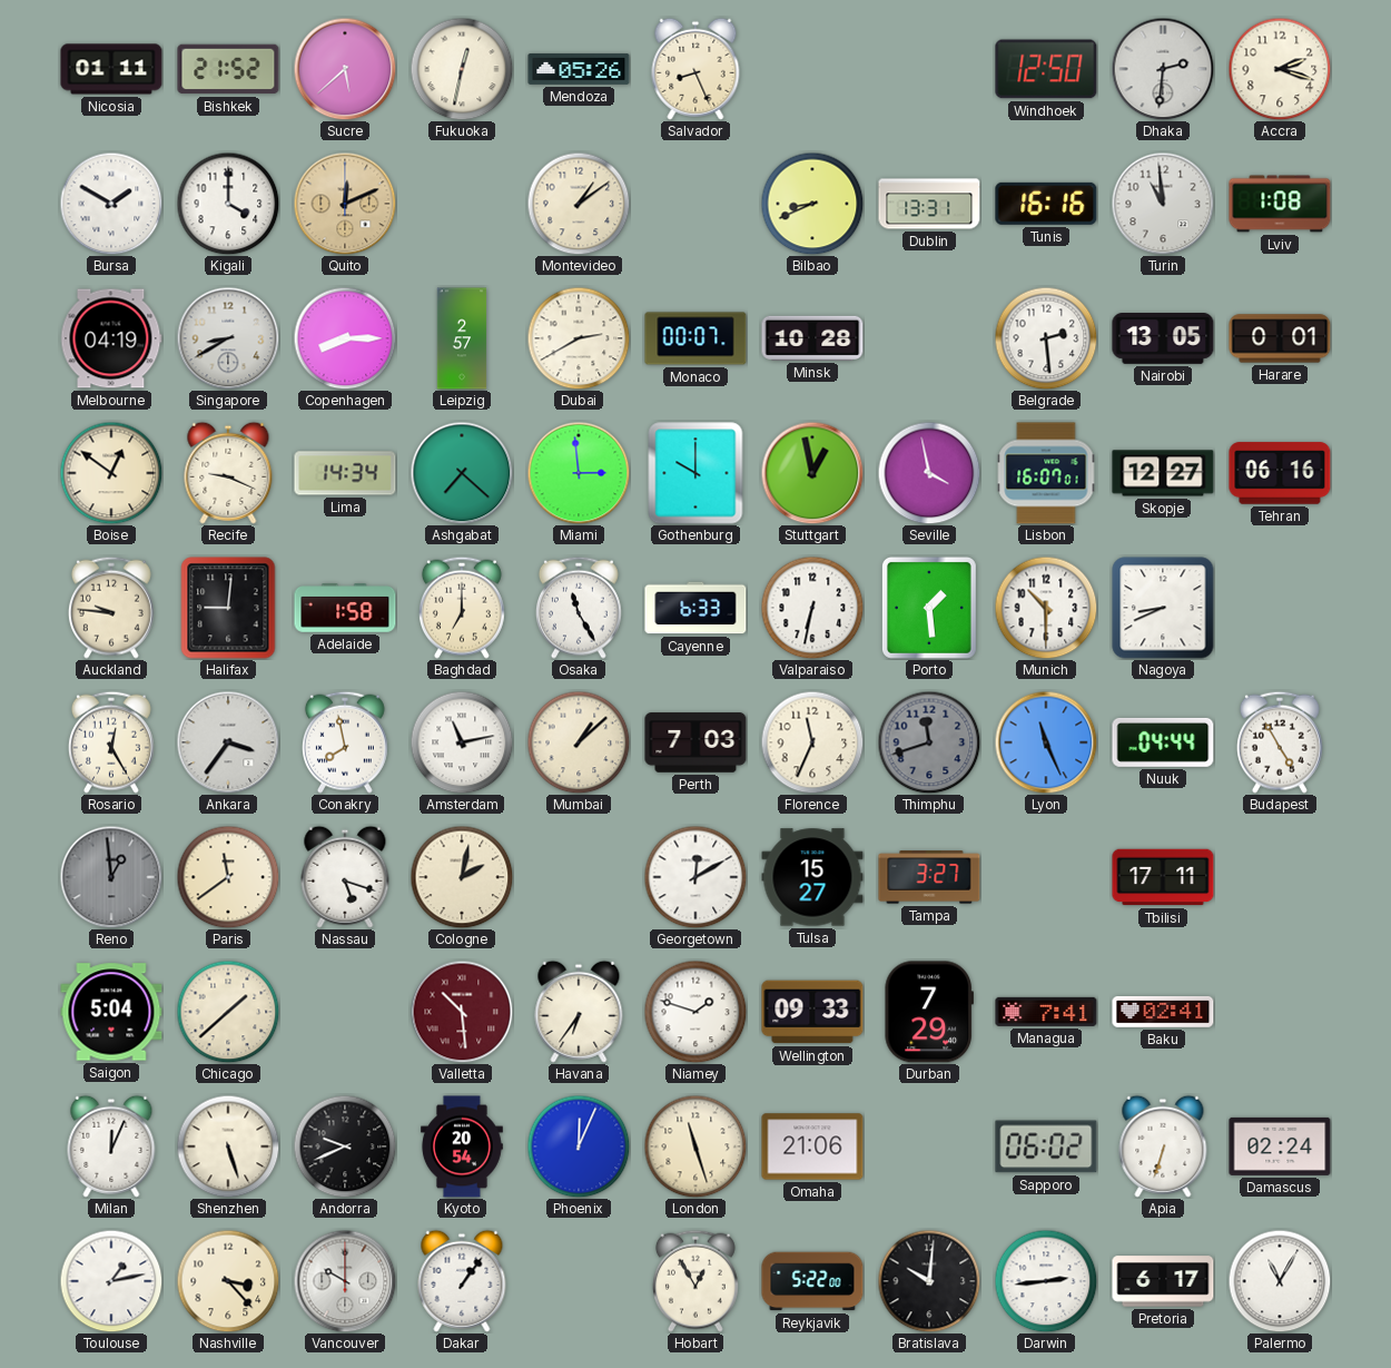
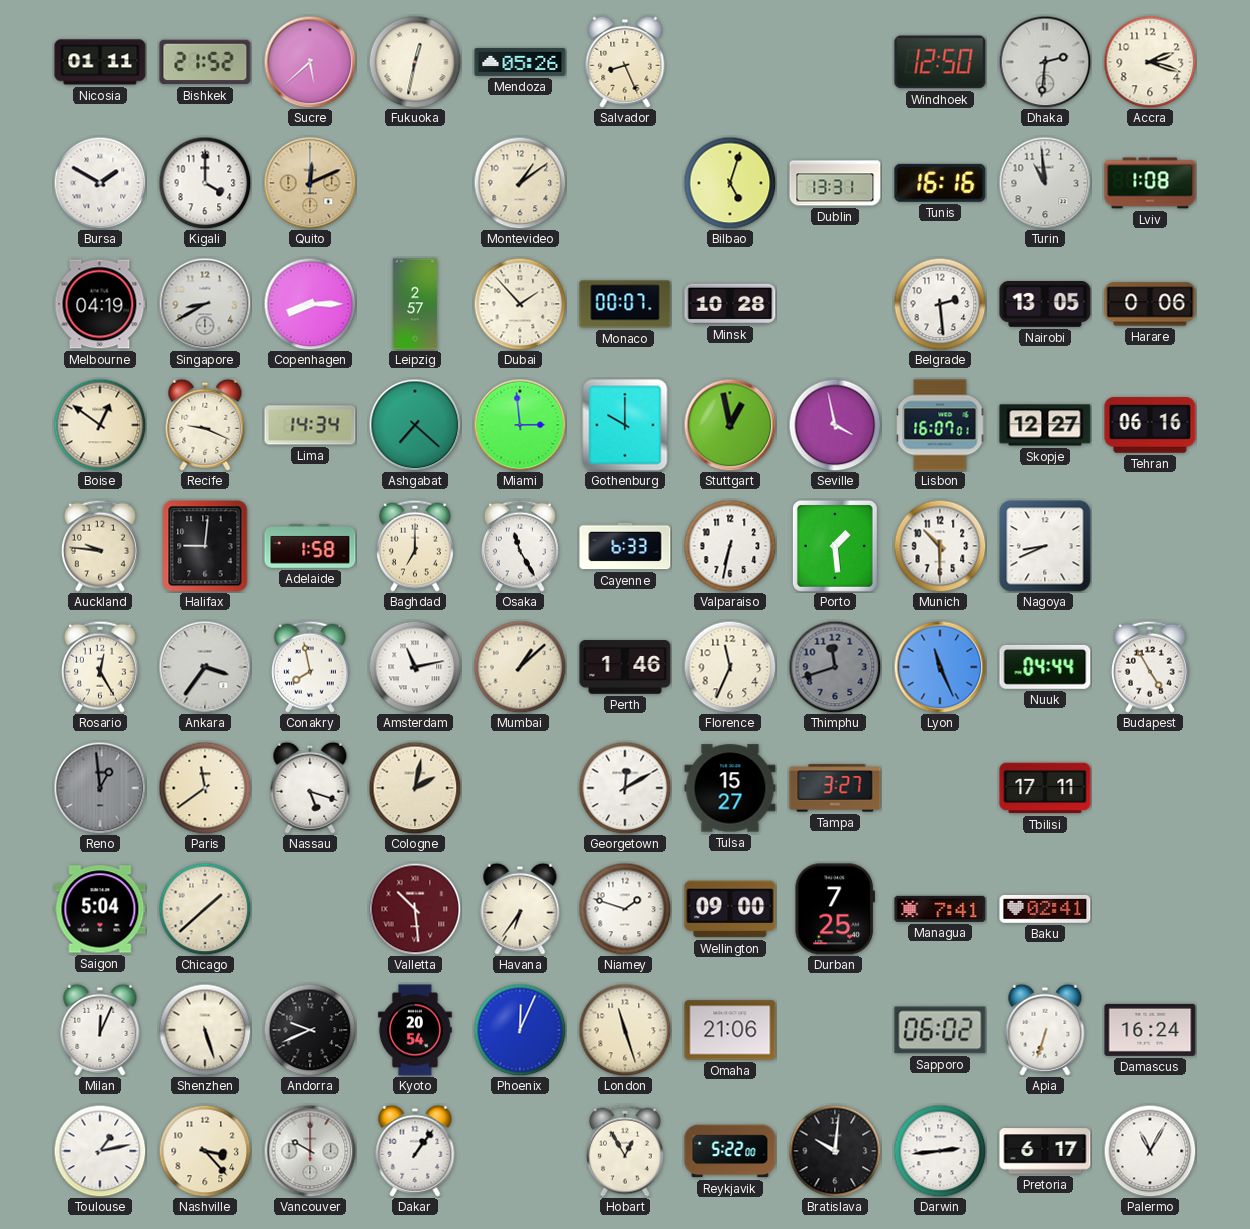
Bilbao: 8:41 -> 5:03
Dubai: 2:40 -> 1:53
Harare: 0:01 -> 0:06
Perth: 7:03 -> 1:46
Wellington: 09:33 -> 09:00
Durban: 7:29 -> 7:25
Damascus: 02:24 -> 16:24
